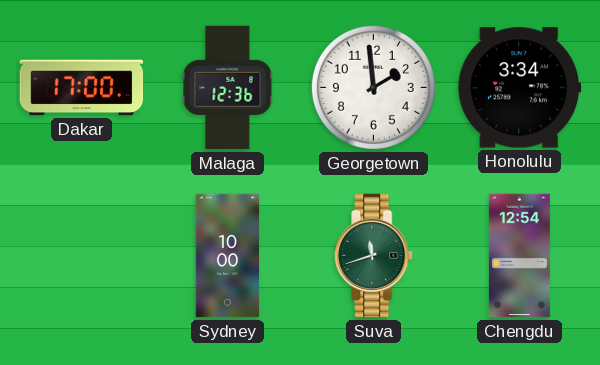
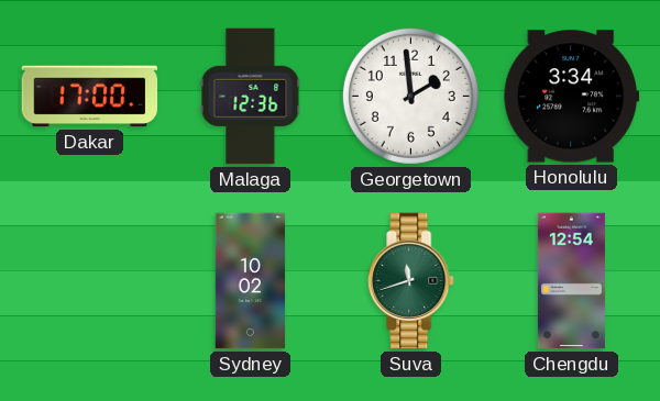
Sydney: 10:00 -> 10:02
